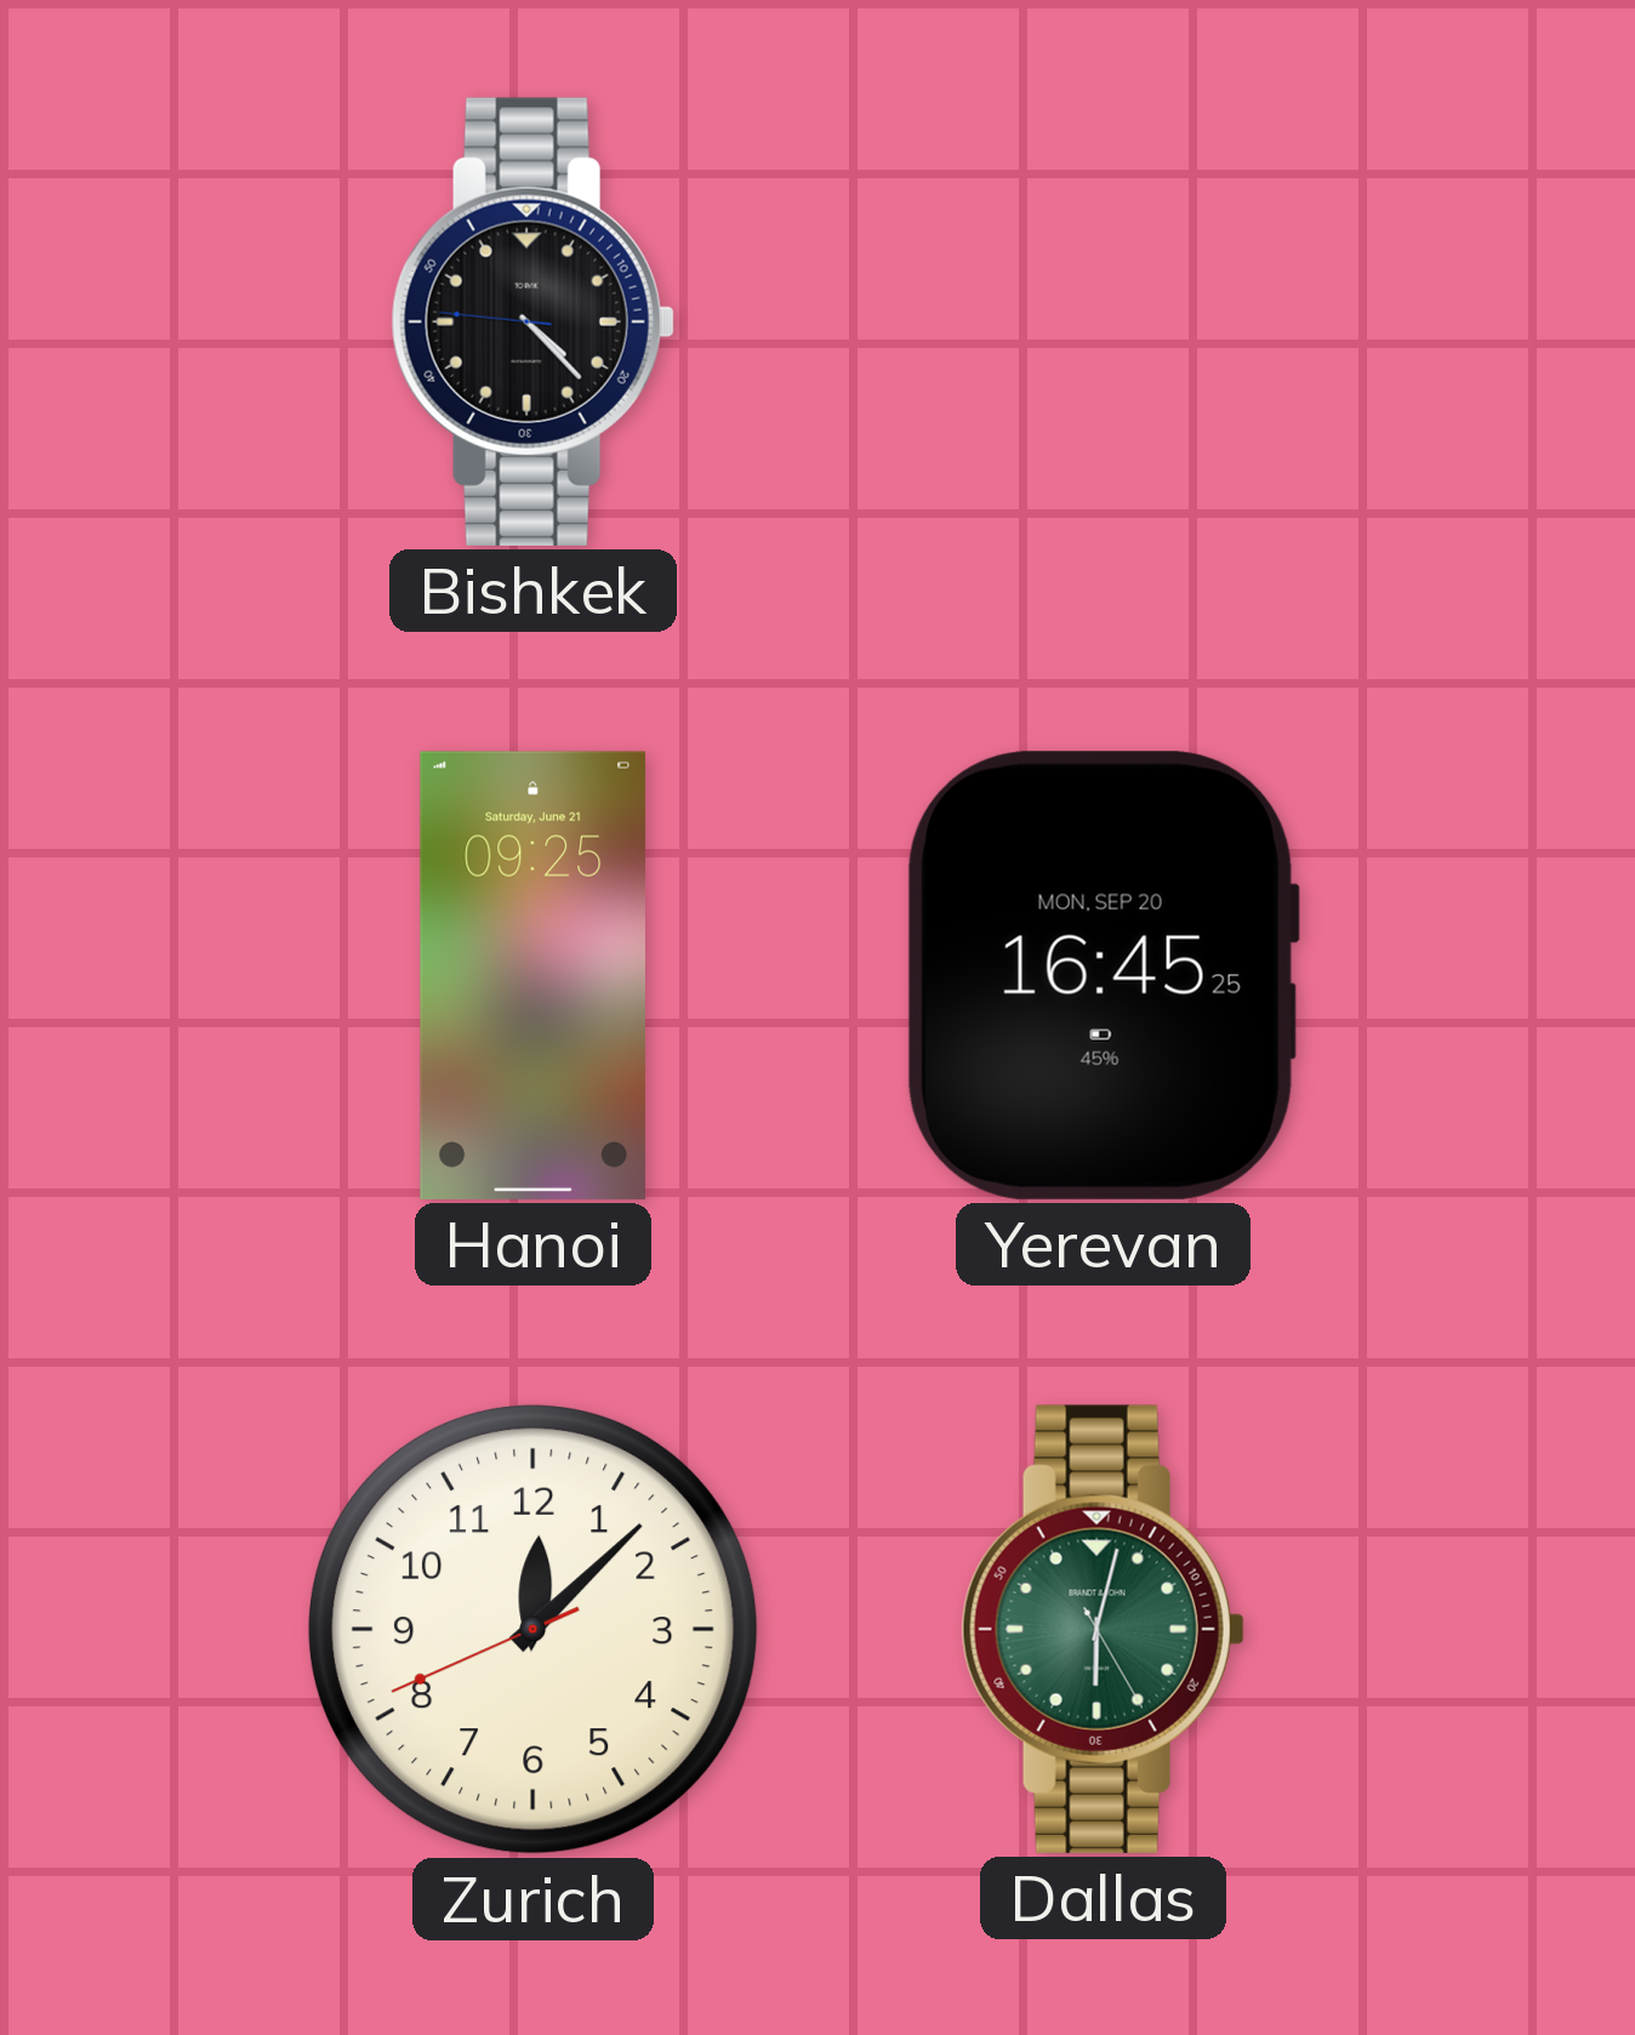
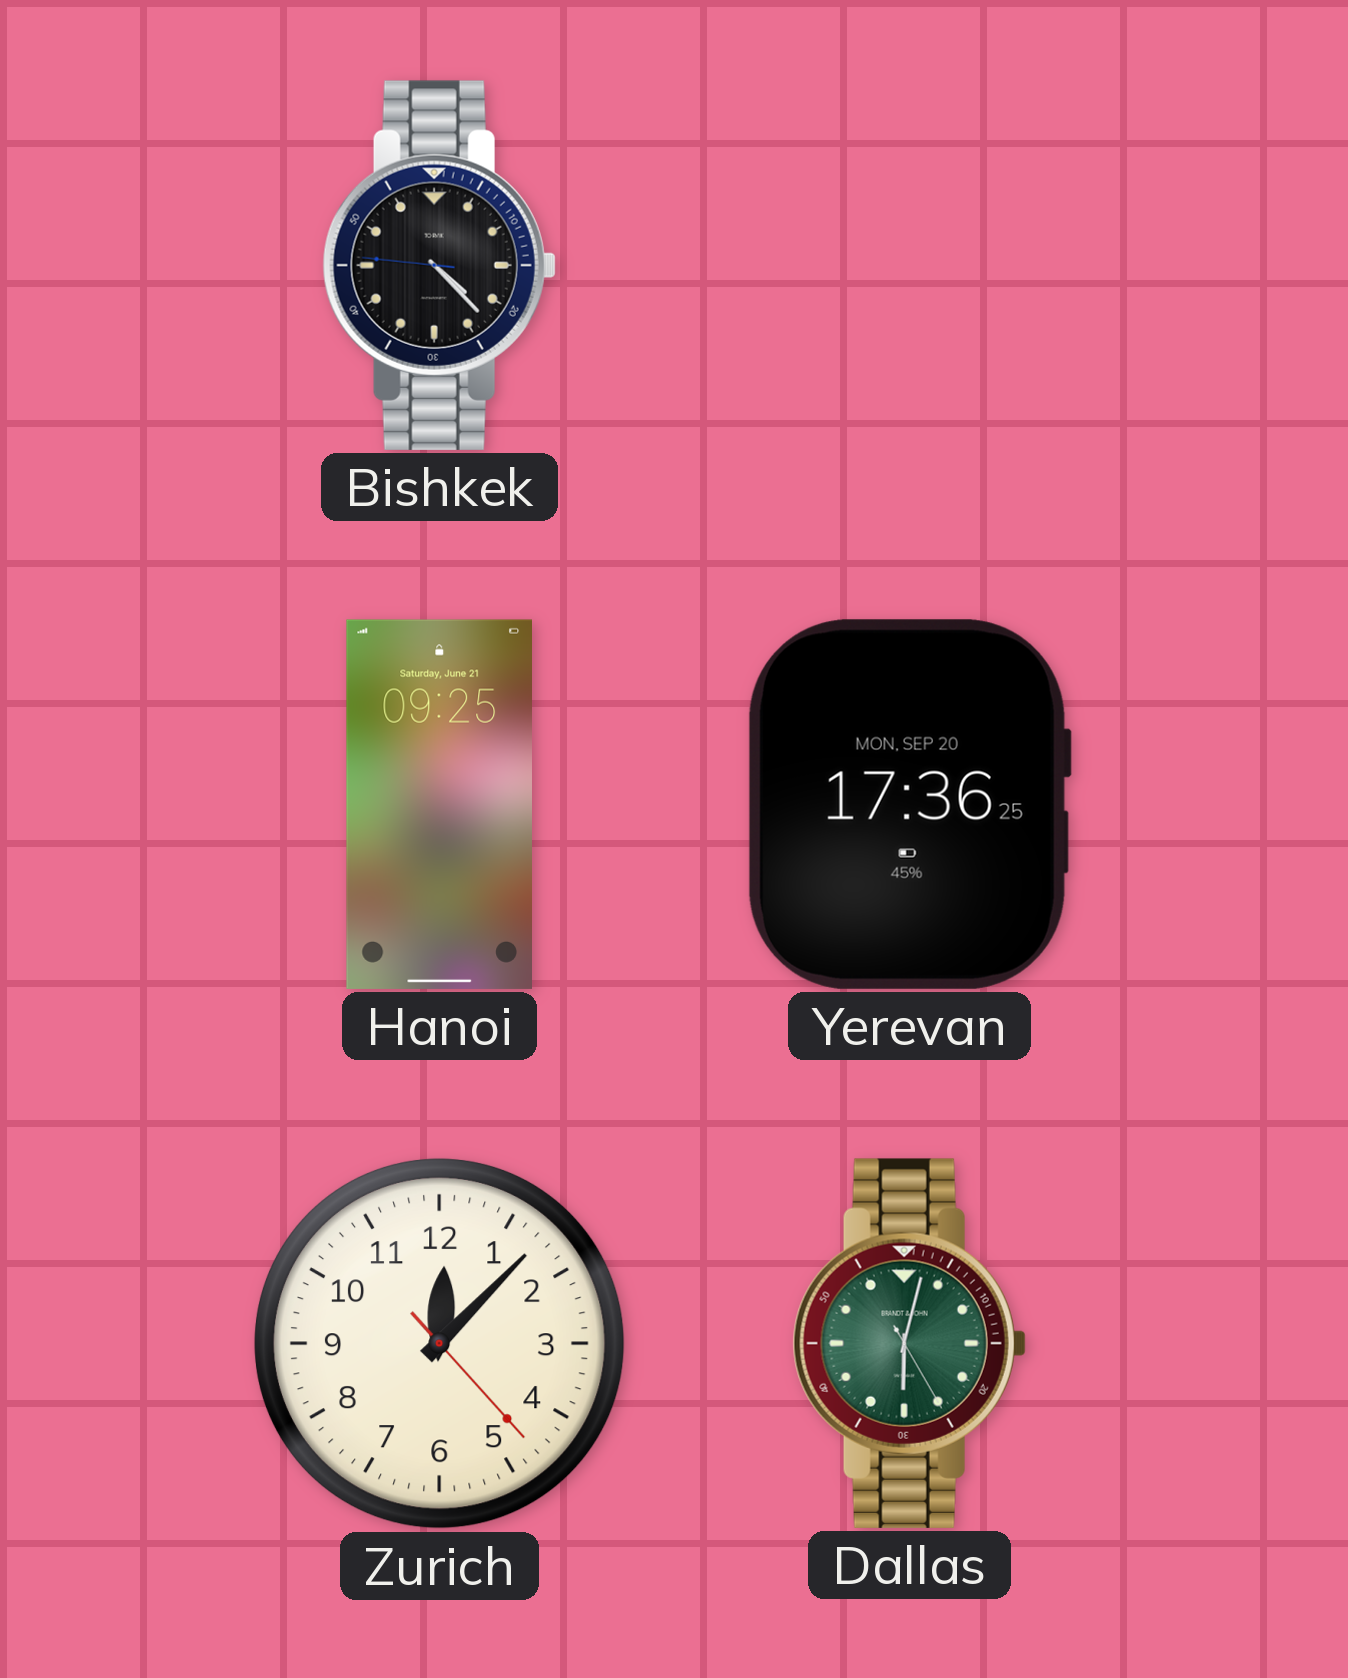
Yerevan: 16:45 -> 17:36
Zurich: 12:07:41 -> 12:07:23
